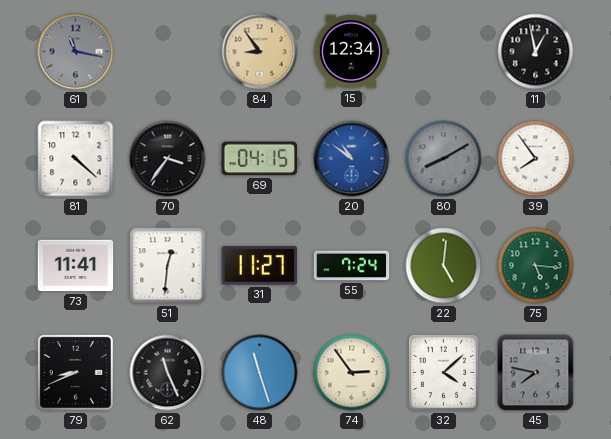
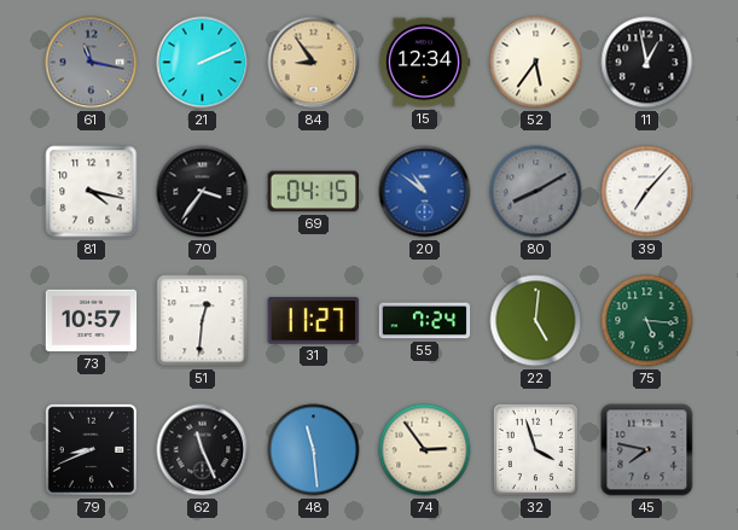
21: none -> 2:11
52: none -> 5:36
81: 4:22 -> 4:17
39: 7:54 -> 7:07
73: 11:41 -> 10:57
48: 11:27 -> 11:29
32: 4:08 -> 3:57
